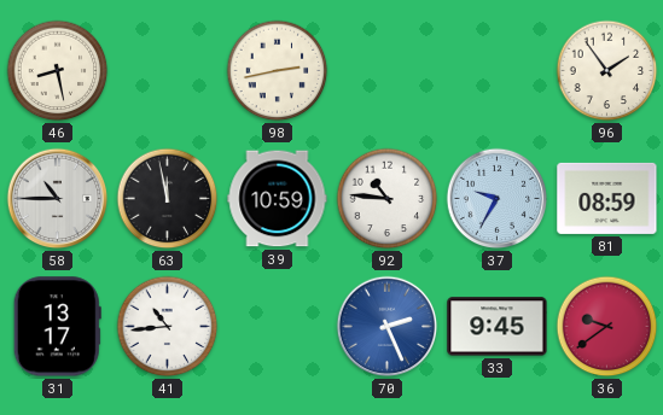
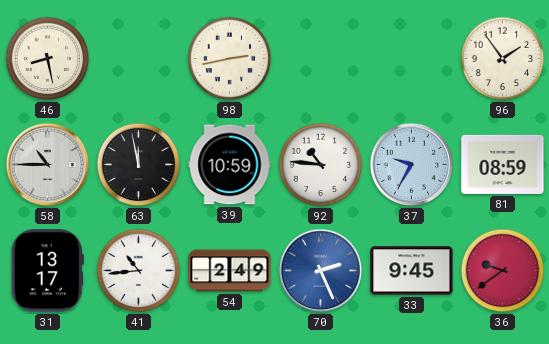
54: none -> 2:49
